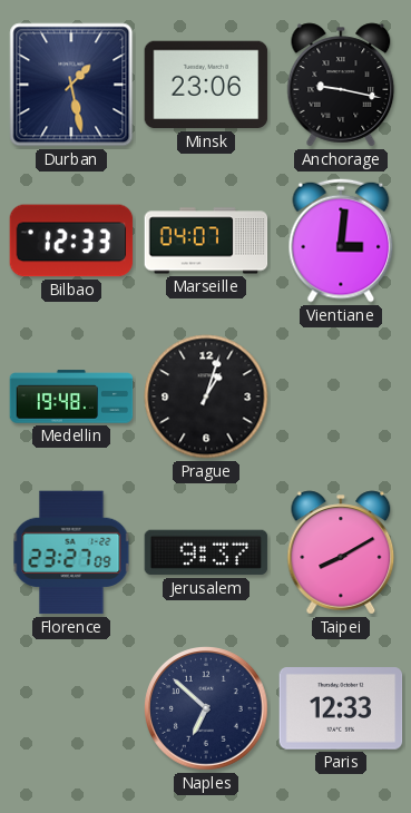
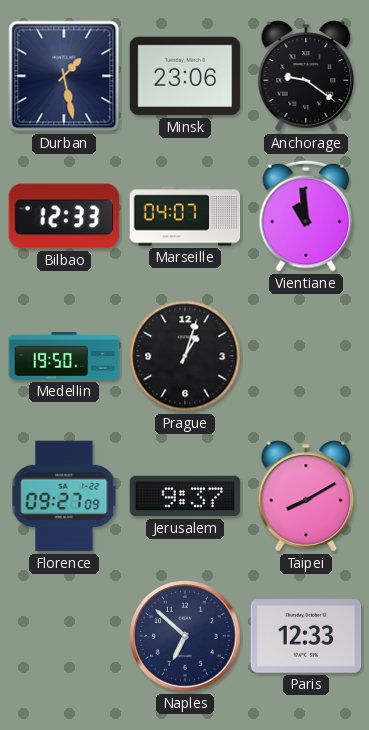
Anchorage: 9:17 -> 9:21
Vientiane: 3:01 -> 10:59
Medellin: 19:48 -> 19:50
Florence: 23:27 -> 09:27
